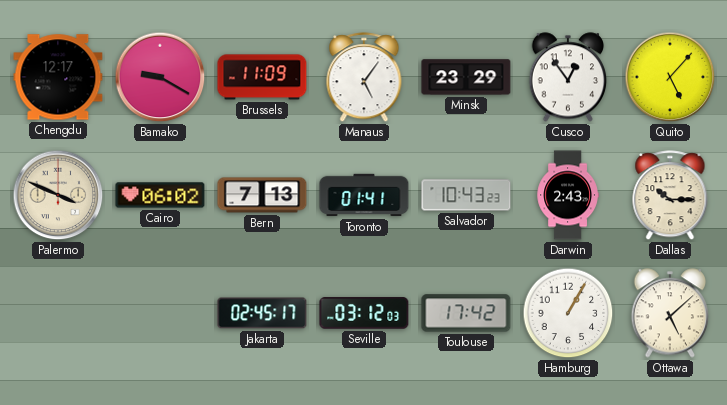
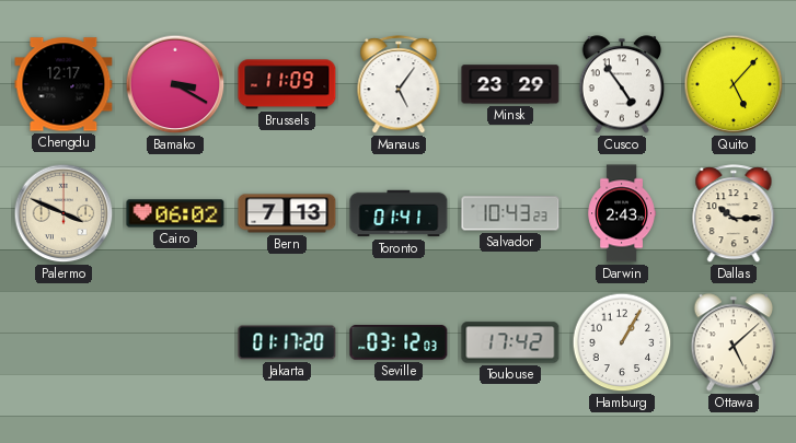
Bamako: 9:20 -> 3:20
Cusco: 12:54 -> 4:54
Jakarta: 02:45 -> 01:17
